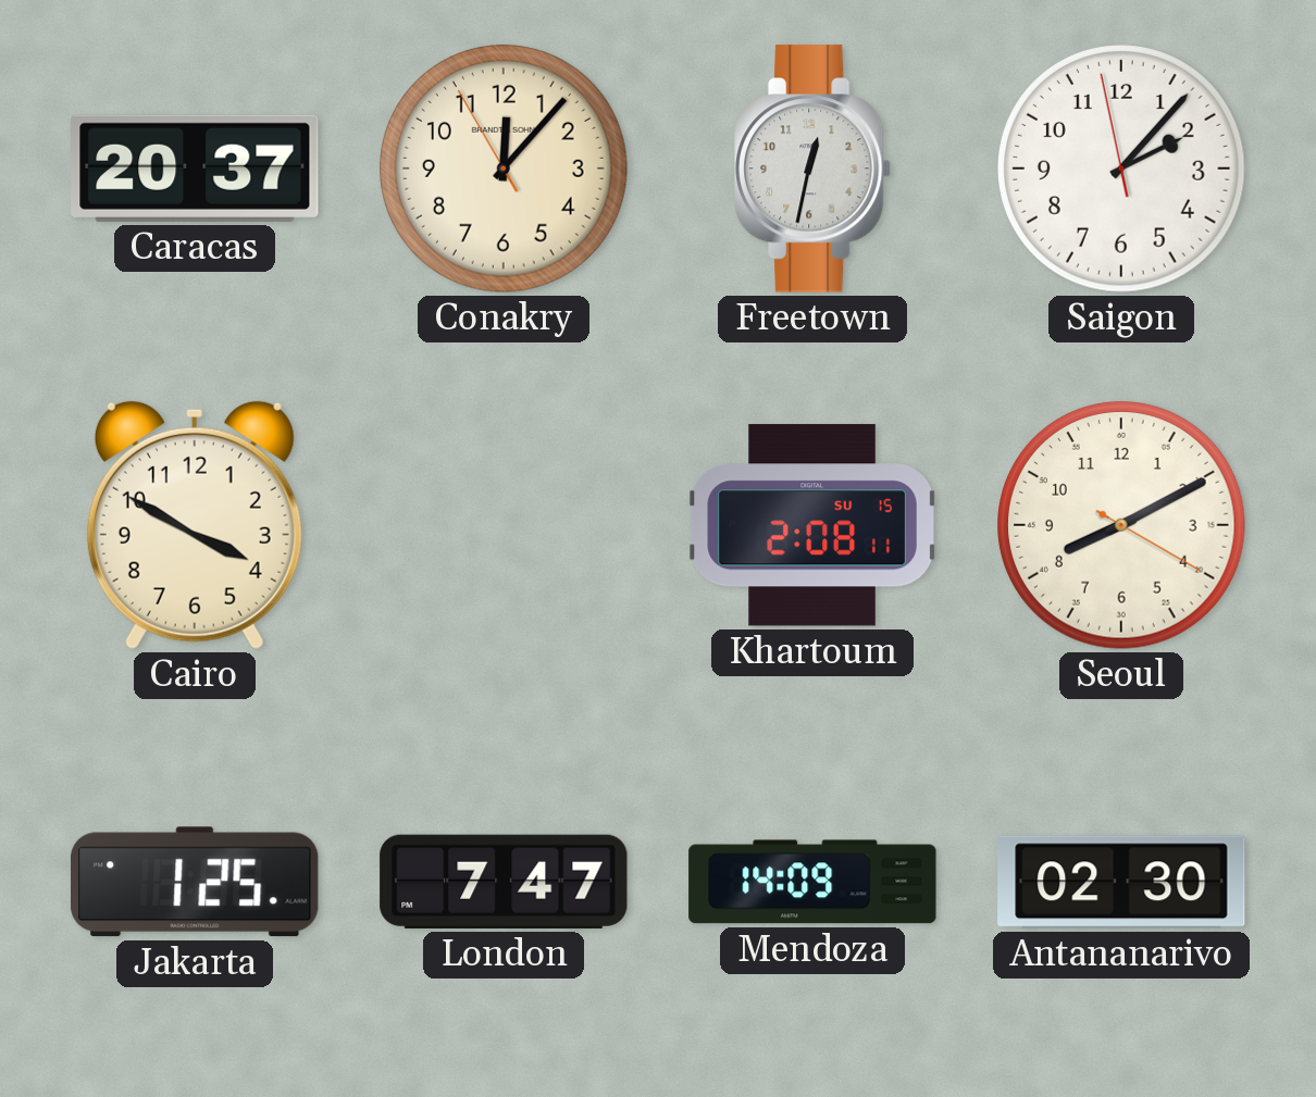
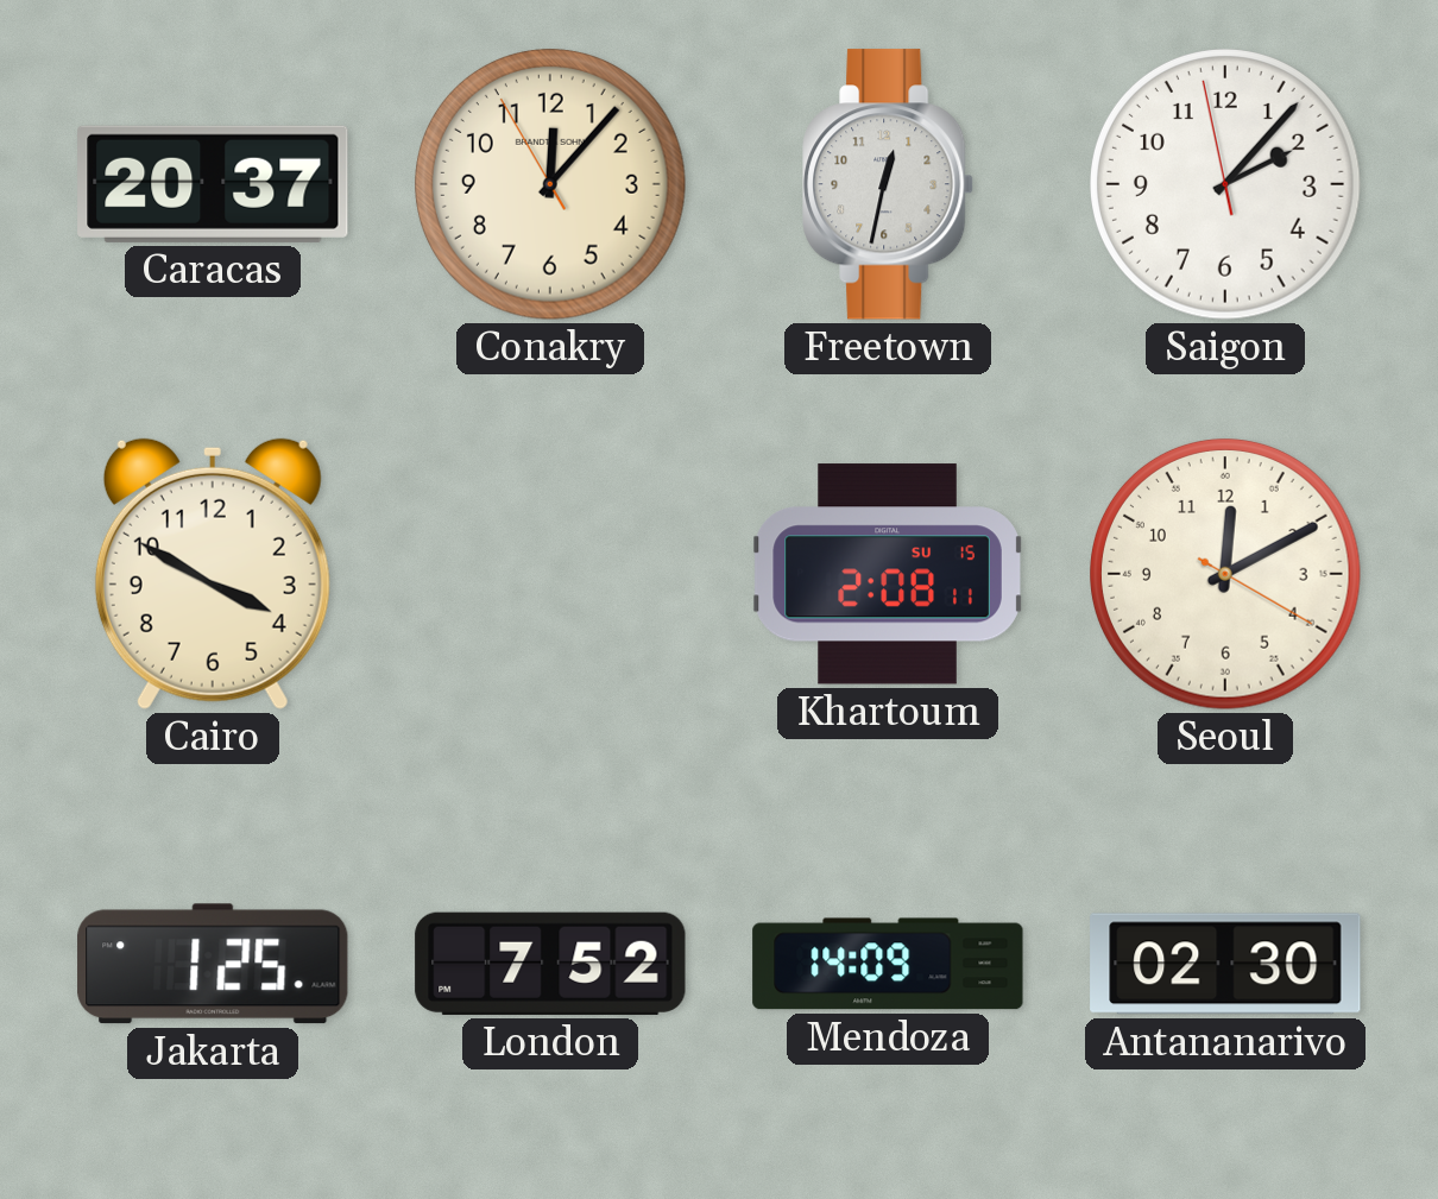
Seoul: 8:10 -> 12:10
London: 7:47 -> 7:52
